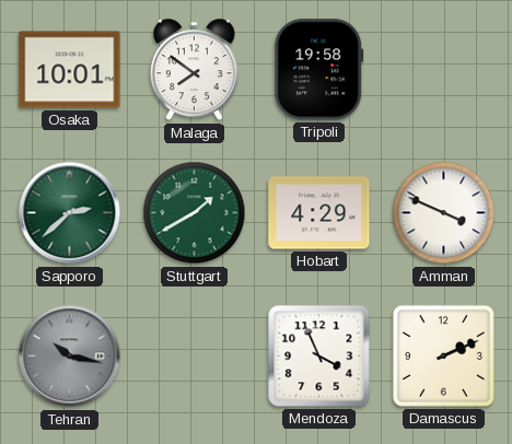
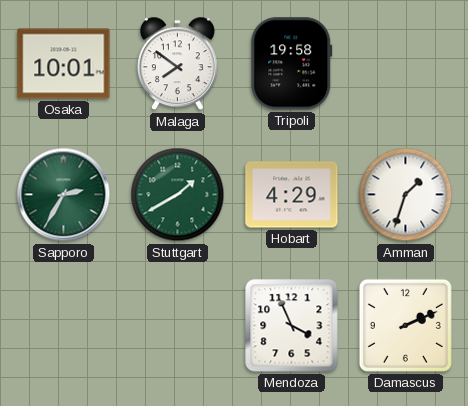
Sapporo: 2:38 -> 2:35
Amman: 3:49 -> 1:33
Tehran: 10:17 -> none
